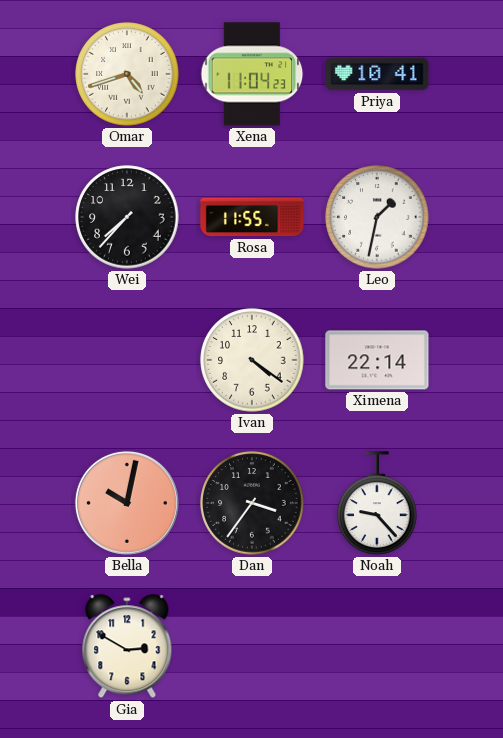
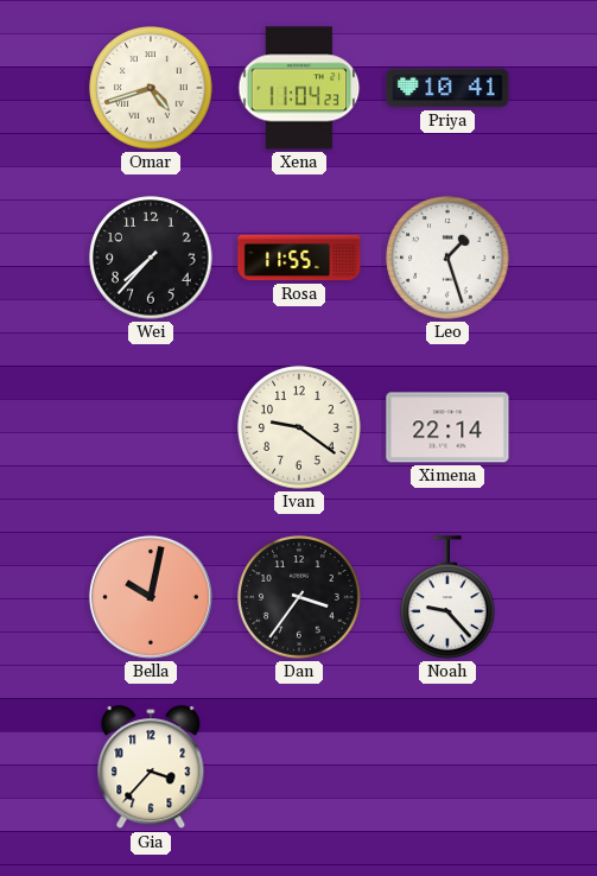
Leo: 1:32 -> 1:27
Ivan: 4:21 -> 9:21
Gia: 2:50 -> 3:37
